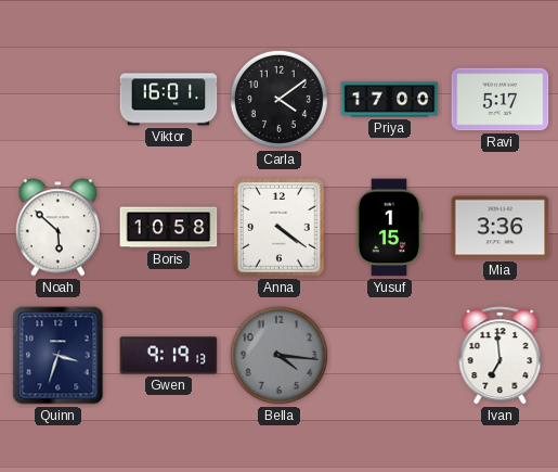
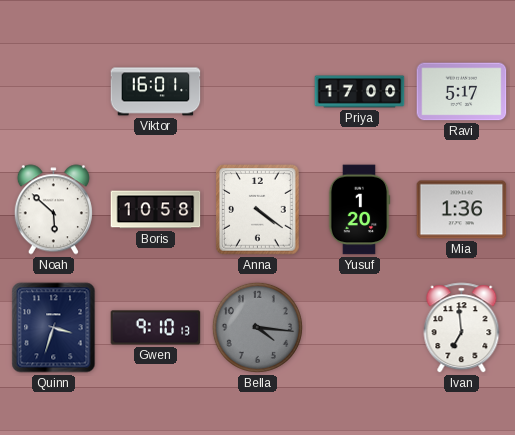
Carla: 4:09 -> none
Yusuf: 1:15 -> 1:20
Mia: 3:36 -> 1:36
Gwen: 9:19 -> 9:10
